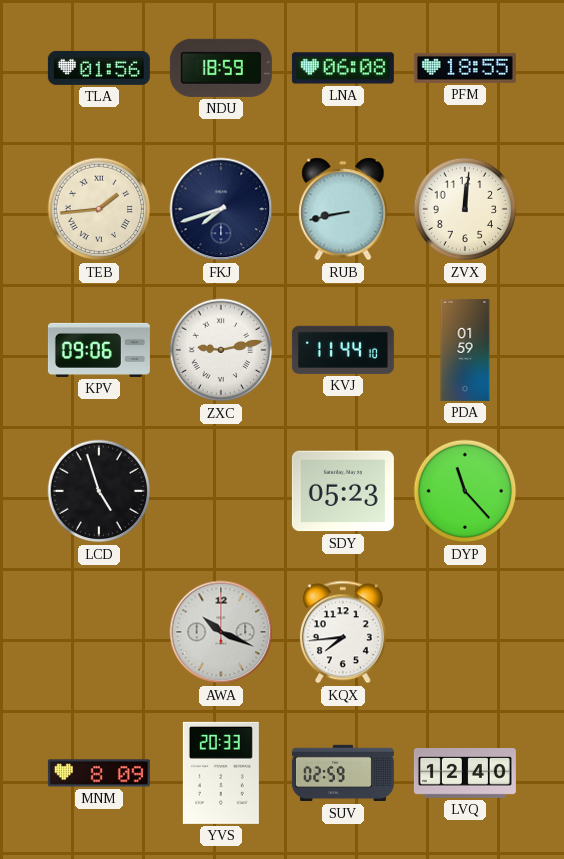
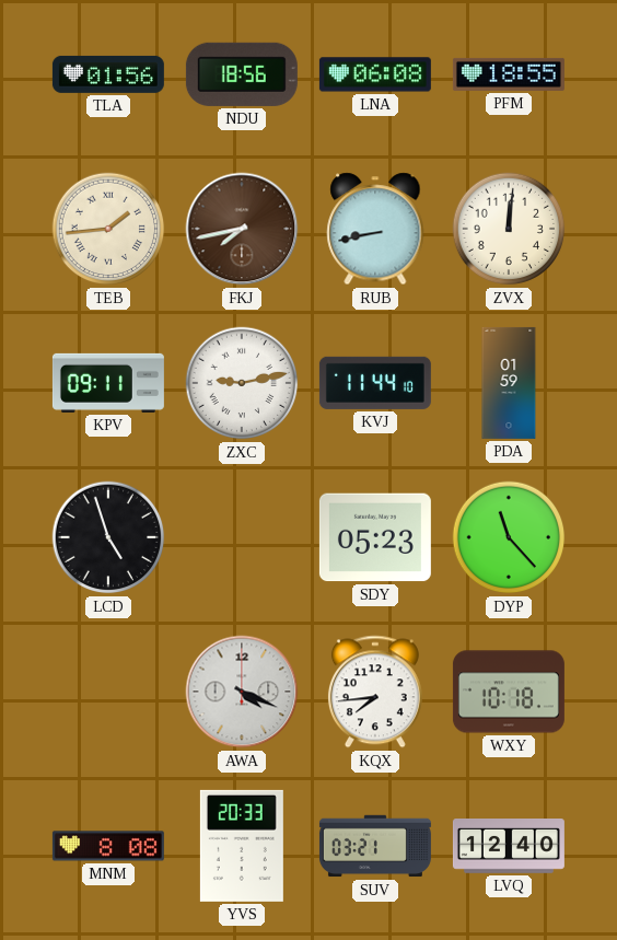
NDU: 18:59 -> 18:56
FKJ: 7:42 -> 7:43
FKJ dial: navy -> brown
KPV: 09:06 -> 09:11
AWA: 10:19 -> 4:19
WXY: none -> 10:18
MNM: 8:09 -> 8:08
SUV: 02:59 -> 03:21
